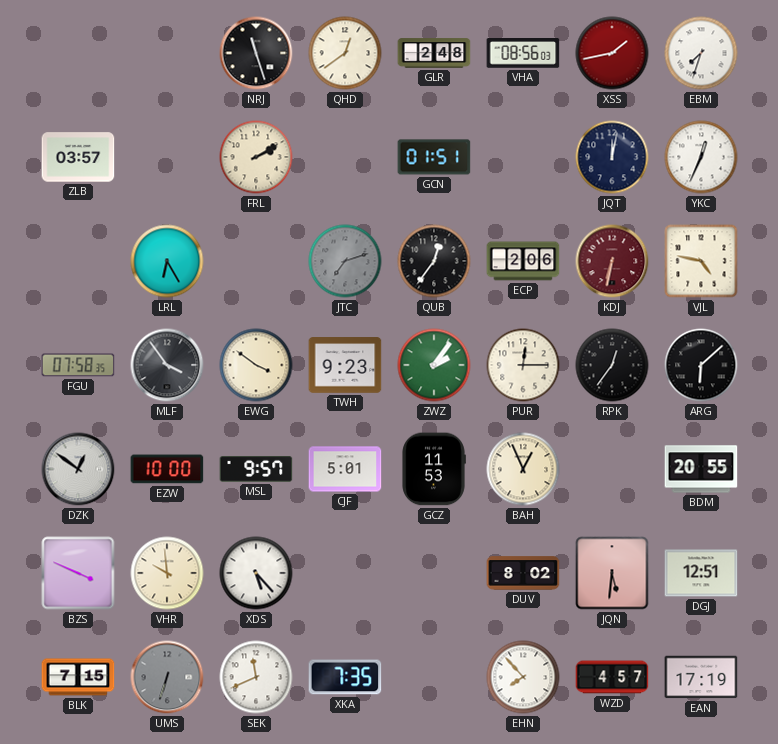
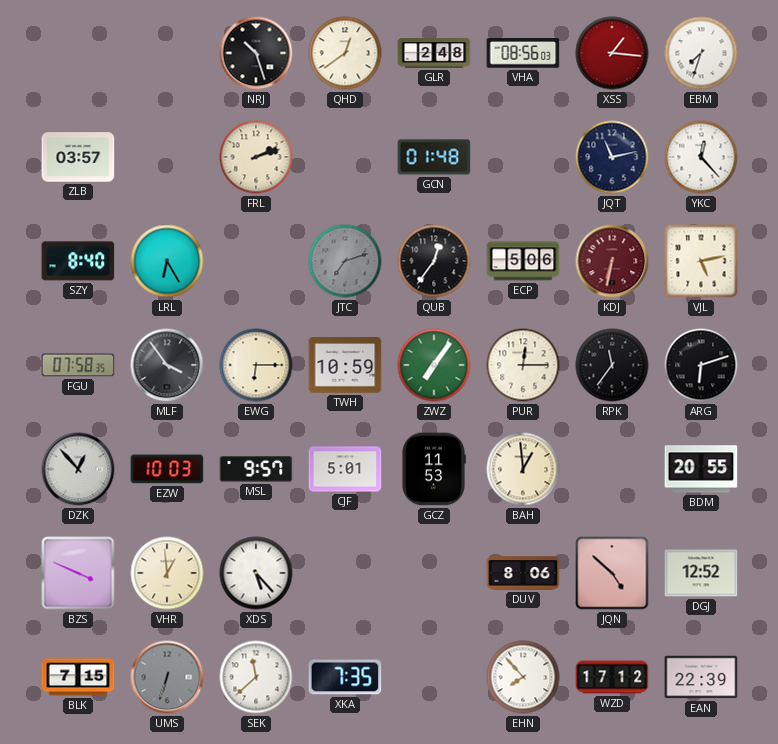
NRJ: 11:27 -> 10:27
XSS: 1:43 -> 1:16
FRL: 2:10 -> 2:12
GCN: 01:51 -> 01:48
JQT: 12:02 -> 11:13
YKC: 12:34 -> 12:23
SZY: none -> 8:40
ECP: 2:06 -> 5:06
VJL: 4:47 -> 5:13
EWG: 3:51 -> 6:15
TWH: 9:23 -> 10:59
ZWZ: 2:06 -> 7:06
RPK: 12:36 -> 11:36
ARG: 6:08 -> 6:12
DZK: 12:51 -> 12:53
EZW: 10:00 -> 10:03
BAH: 12:56 -> 12:59
VHR: 9:59 -> 12:59
DUV: 8:02 -> 8:06
JQN: 5:31 -> 4:52
DGJ: 12:51 -> 12:52
SEK: 11:41 -> 11:38
WZD: 4:57 -> 17:12
EAN: 17:19 -> 22:39
